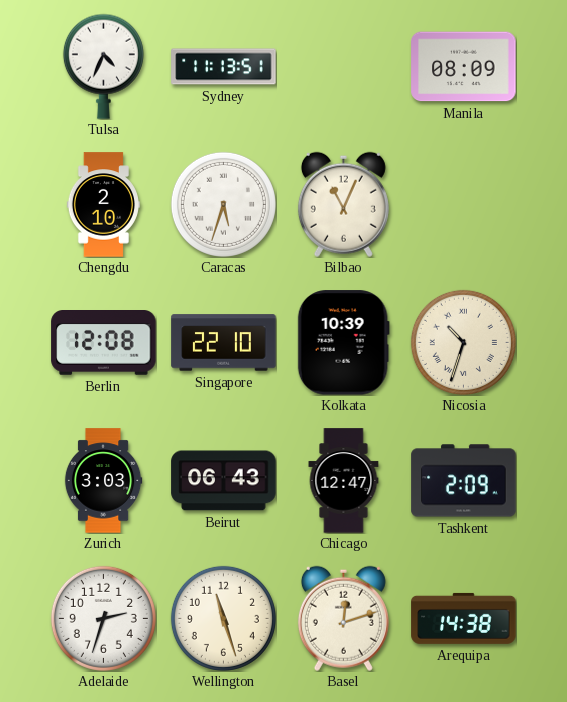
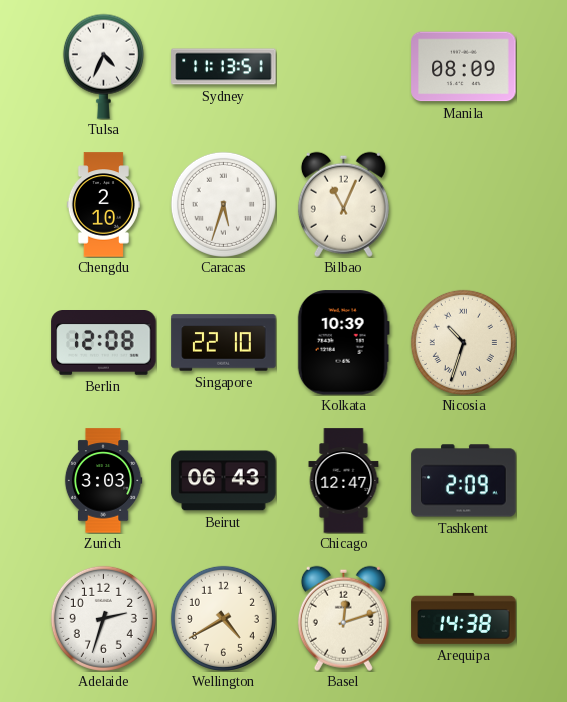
Wellington: 11:27 -> 4:40
